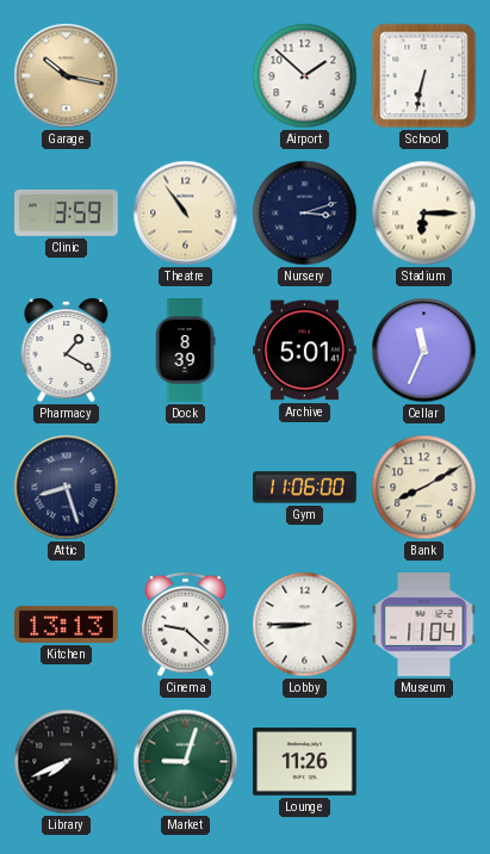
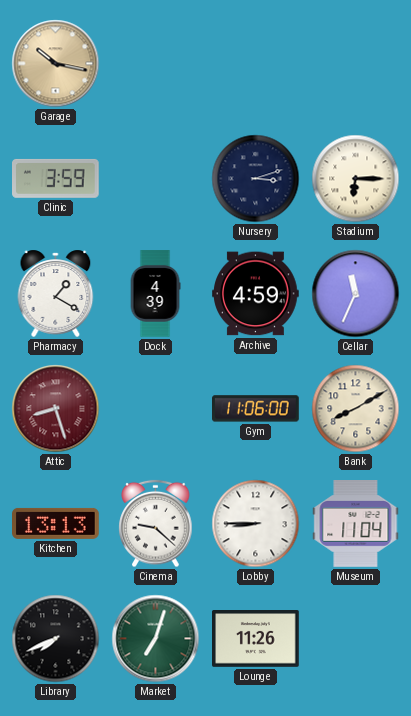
Airport: 1:52 -> none
School: 6:32 -> none
Theatre: 10:54 -> none
Dock: 8:39 -> 4:39
Archive: 5:01 -> 4:59
Attic dial: navy -> burgundy
Market: 9:03 -> 7:03
